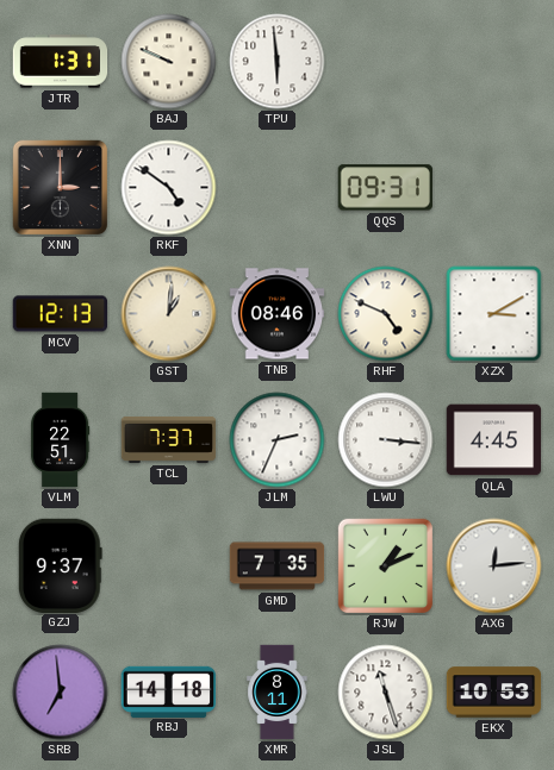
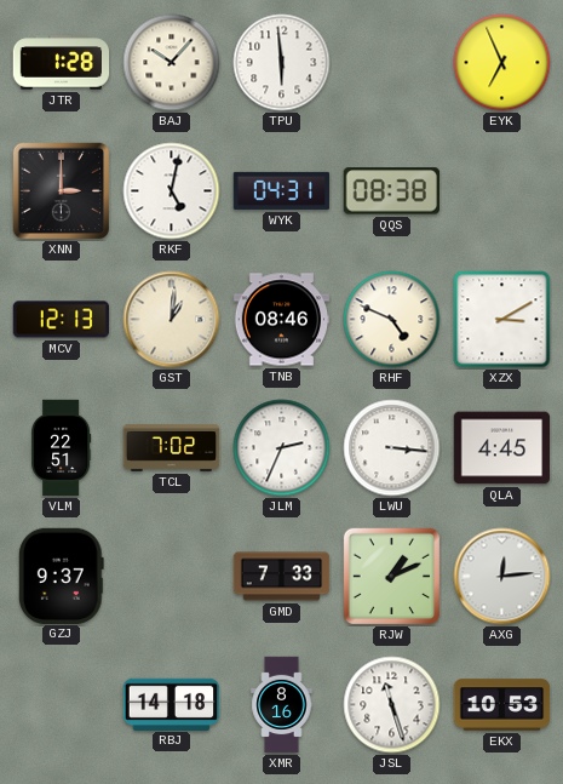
JTR: 1:31 -> 1:28
BAJ: 9:49 -> 10:07
EYK: none -> 6:56
RKF: 4:51 -> 5:02
WYK: none -> 04:31
QQS: 09:31 -> 08:38
TCL: 7:37 -> 7:02
GMD: 7:35 -> 7:33
SRB: 6:59 -> none
XMR: 8:11 -> 8:16
